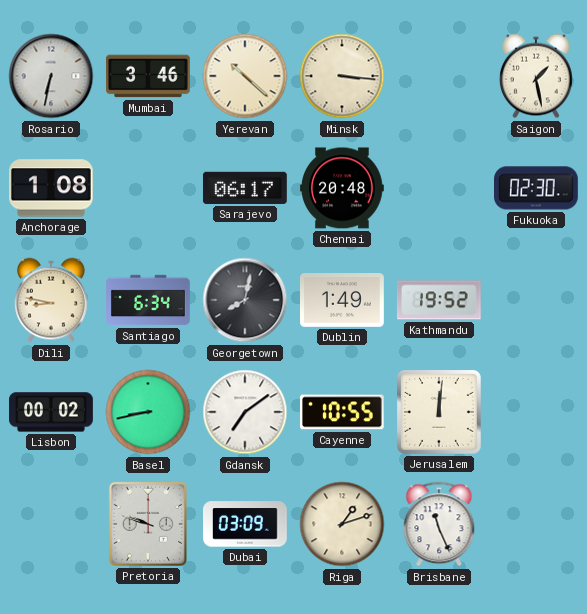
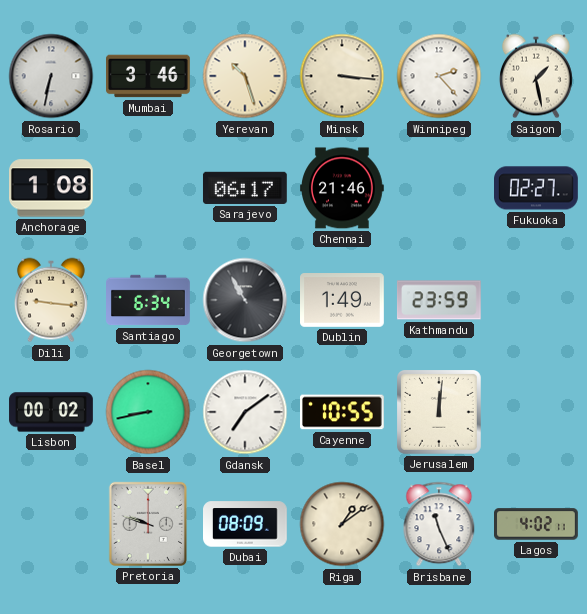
Yerevan: 10:22 -> 10:27
Winnipeg: none -> 2:23
Chennai: 20:48 -> 21:46
Fukuoka: 02:30 -> 02:27
Dili: 8:47 -> 9:16
Georgetown: 8:02 -> 10:55
Kathmandu: 19:52 -> 23:59
Dubai: 03:09 -> 08:09
Riga: 1:12 -> 1:09
Lagos: none -> 4:02
